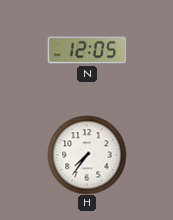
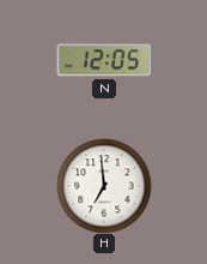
H: 7:36 -> 6:59
